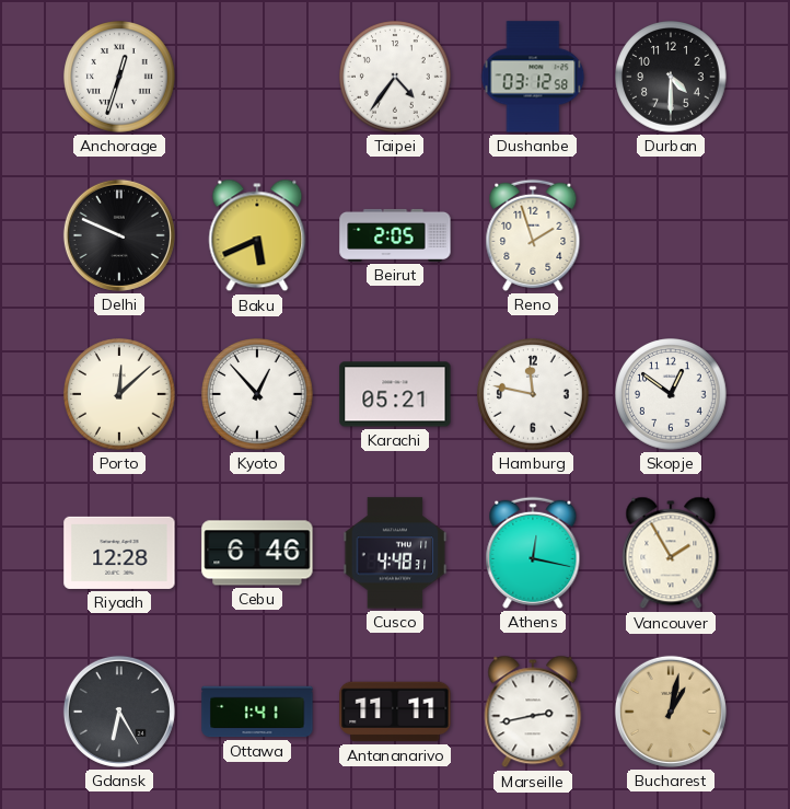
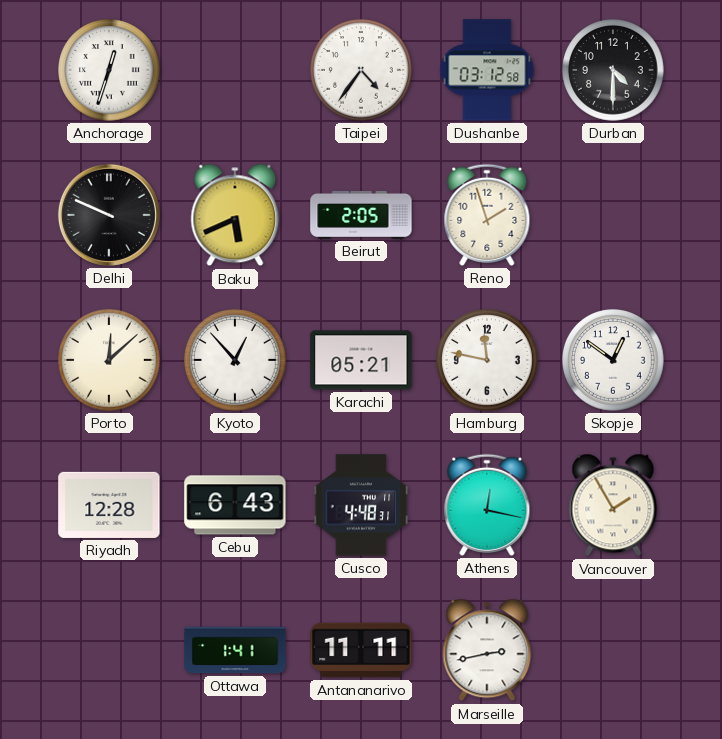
Cebu: 6:46 -> 6:43
Gdansk: 6:25 -> none
Bucharest: 1:02 -> none
